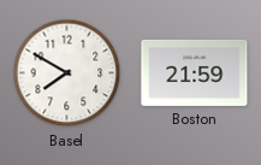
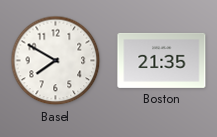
Boston: 21:59 -> 21:35
